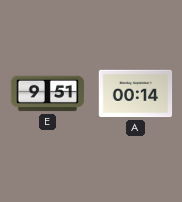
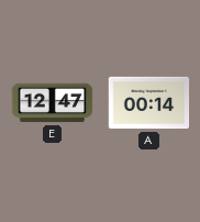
E: 9:51 -> 12:47
